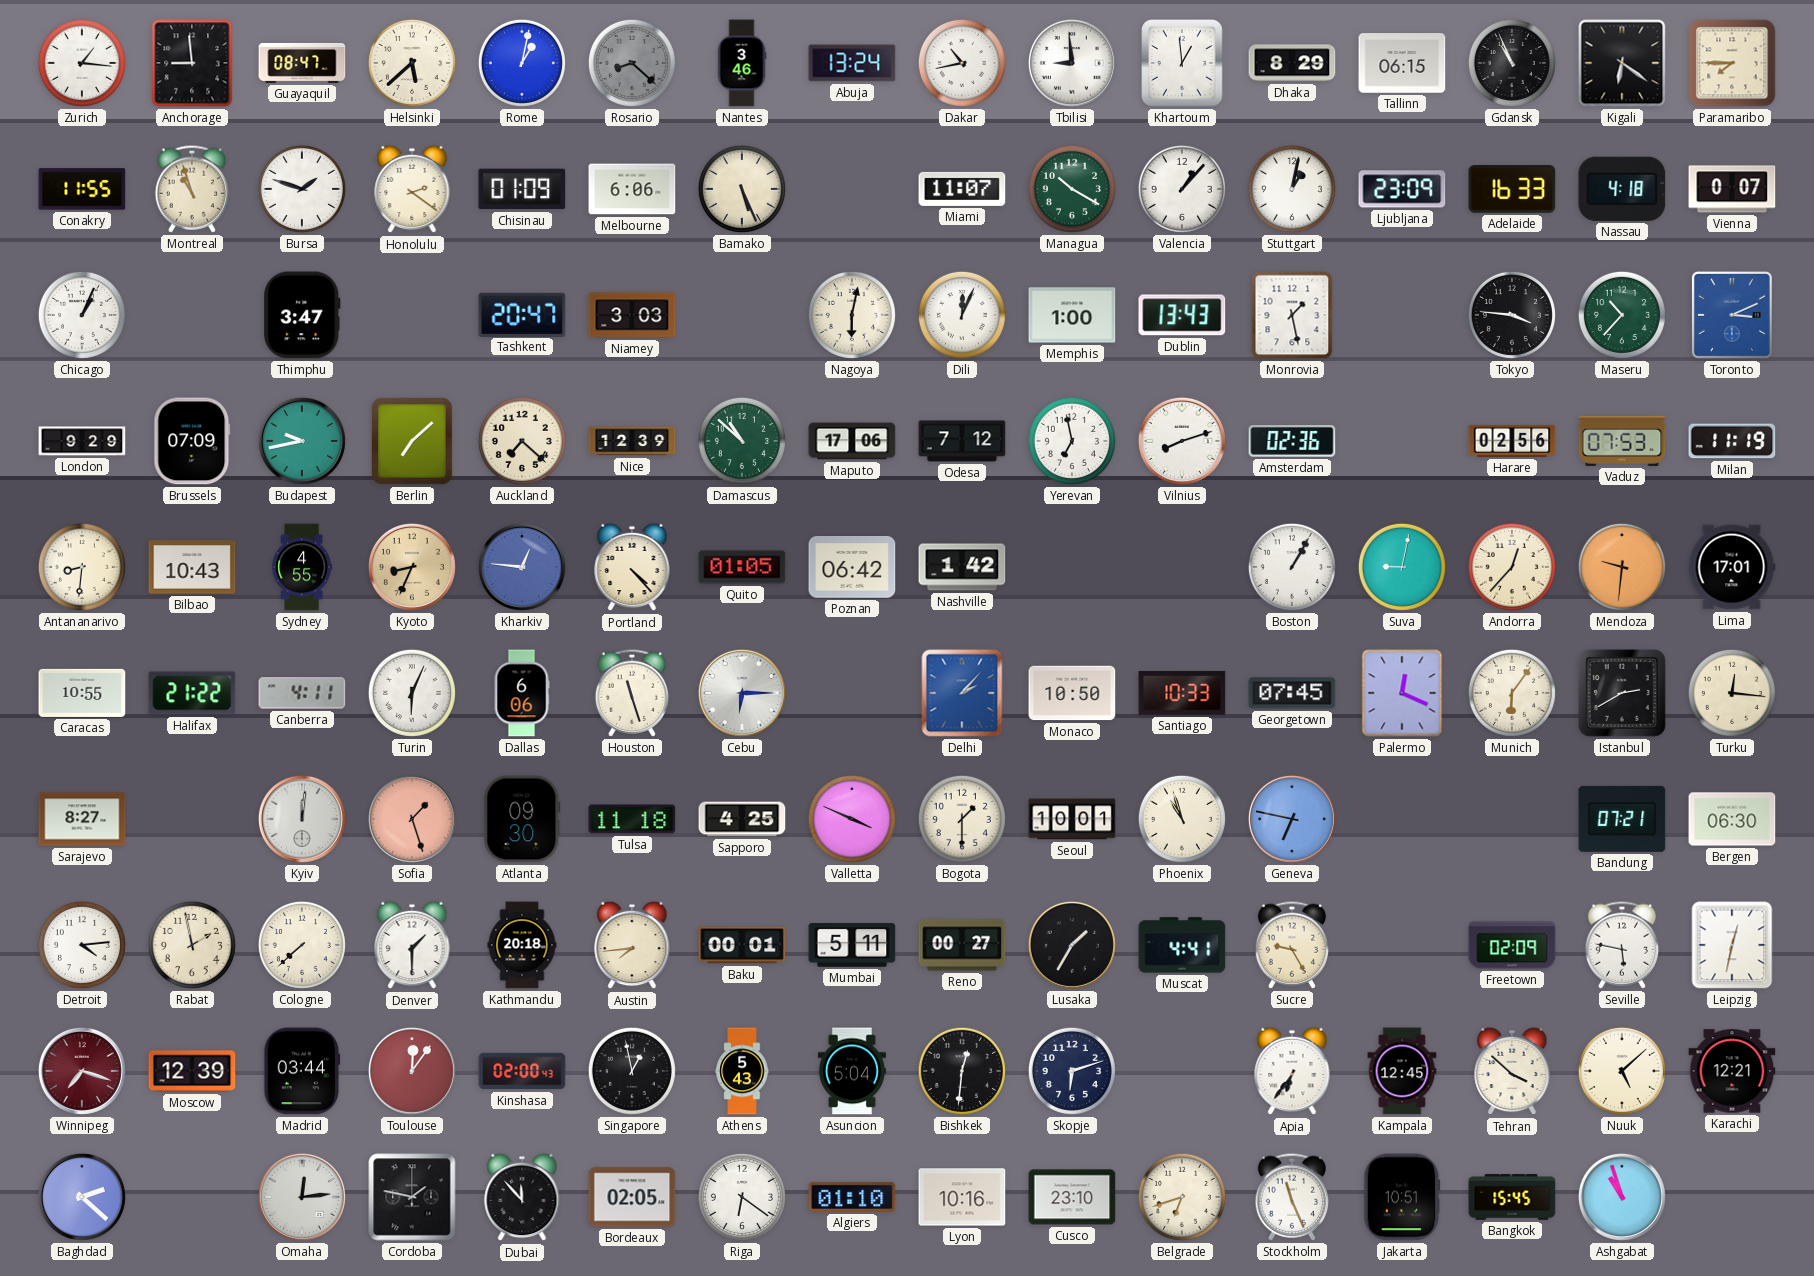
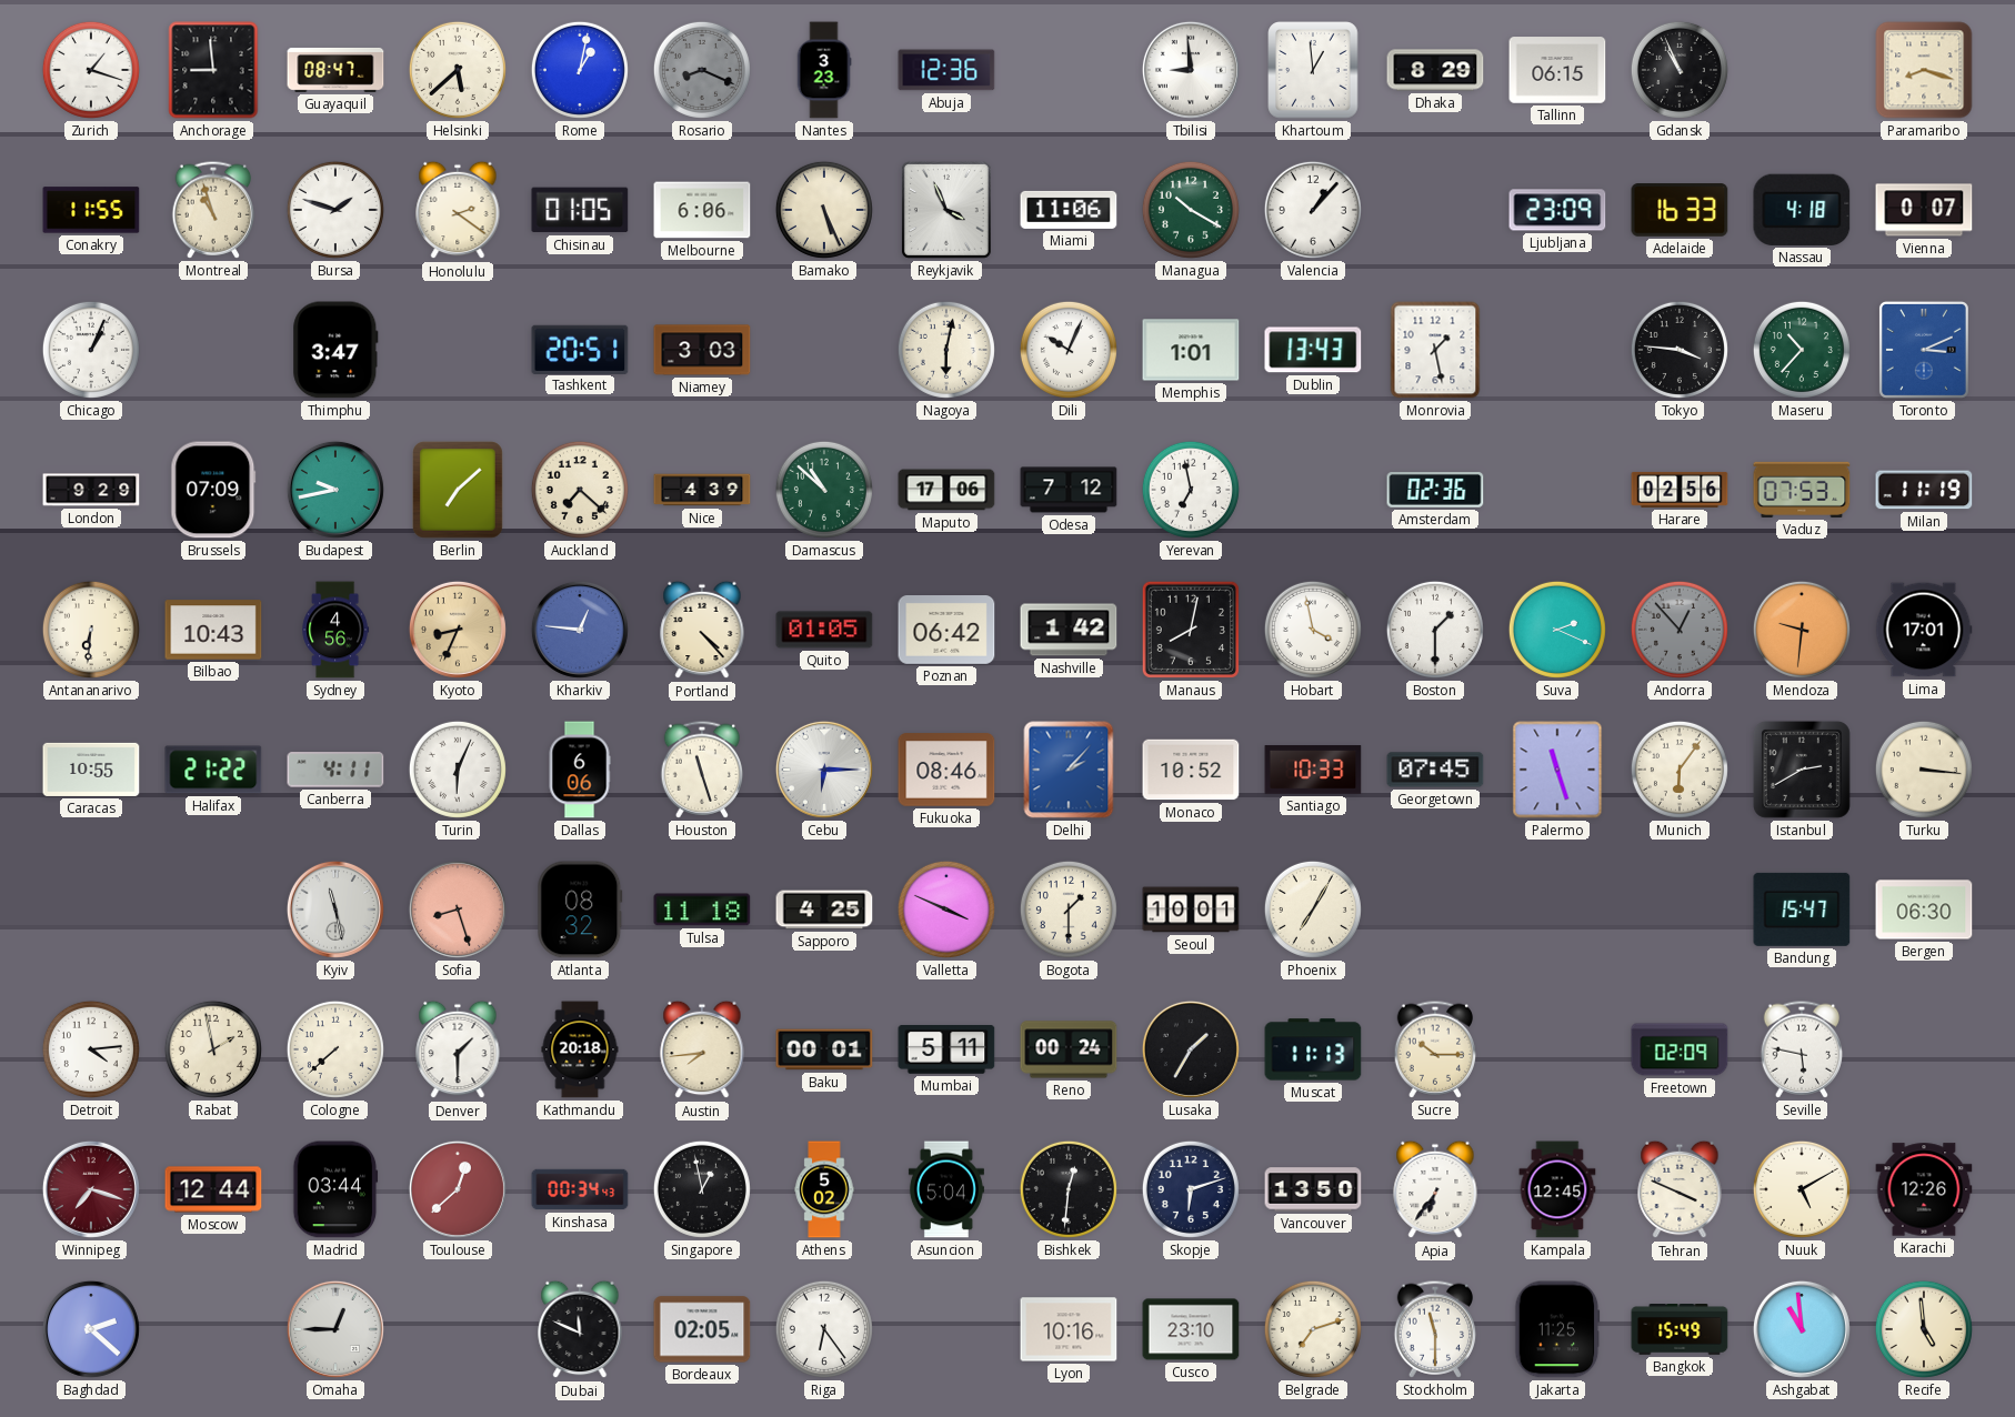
Zurich: 1:16 -> 1:18
Rosario: 8:22 -> 8:19
Nantes: 3:46 -> 3:23
Abuja: 13:24 -> 12:36
Dakar: 10:43 -> none
Kigali: 6:21 -> none
Paramaribo: 7:45 -> 8:18
Chisinau: 01:09 -> 01:05
Reykjavik: none -> 3:56
Miami: 11:07 -> 11:06
Stuttgart: 1:02 -> none
Tashkent: 20:47 -> 20:51
Dili: 12:04 -> 10:04
Memphis: 1:00 -> 1:01
Nice: 12:39 -> 4:39
Vilnius: 8:12 -> none
Antananarivo: 8:31 -> 6:31
Sydney: 4:55 -> 4:56
Manaus: none -> 8:02
Hobart: none -> 3:58
Boston: 1:05 -> 1:30
Suva: 9:02 -> 2:19
Andorra: 12:37 -> 12:53
Andorra dial: cream -> grey
Fukuoka: none -> 08:46
Monaco: 10:50 -> 10:52
Palermo: 12:19 -> 11:27
Turku: 12:16 -> 3:16
Sarajevo: 8:27 -> none
Kyiv: 12:01 -> 11:28
Sofia: 1:27 -> 8:27
Atlanta: 09:30 -> 08:32
Phoenix: 10:57 -> 7:05
Geneva: 6:47 -> none
Bandung: 07:21 -> 15:47
Reno: 00:27 -> 00:24
Muscat: 4:41 -> 11:13
Sucre: 9:25 -> 10:15
Leipzig: 12:32 -> none
Moscow: 12:39 -> 12:44
Toulouse: 12:06 -> 12:38
Kinshasa: 02:00 -> 00:34
Athens: 5:43 -> 5:02
Vancouver: none -> 13:50
Tehran: 3:52 -> 3:49
Nuuk: 5:08 -> 5:10
Karachi: 12:21 -> 12:26
Omaha: 12:14 -> 12:45
Cordoba: 1:47 -> none
Dubai: 11:53 -> 11:49
Riga: 6:21 -> 6:24
Algiers: 01:10 -> none
Belgrade: 6:42 -> 7:12
Stockholm: 11:26 -> 11:30
Jakarta: 10:51 -> 11:25
Bangkok: 15:45 -> 15:49
Ashgabat: 10:57 -> 10:59
Recife: none -> 4:59
